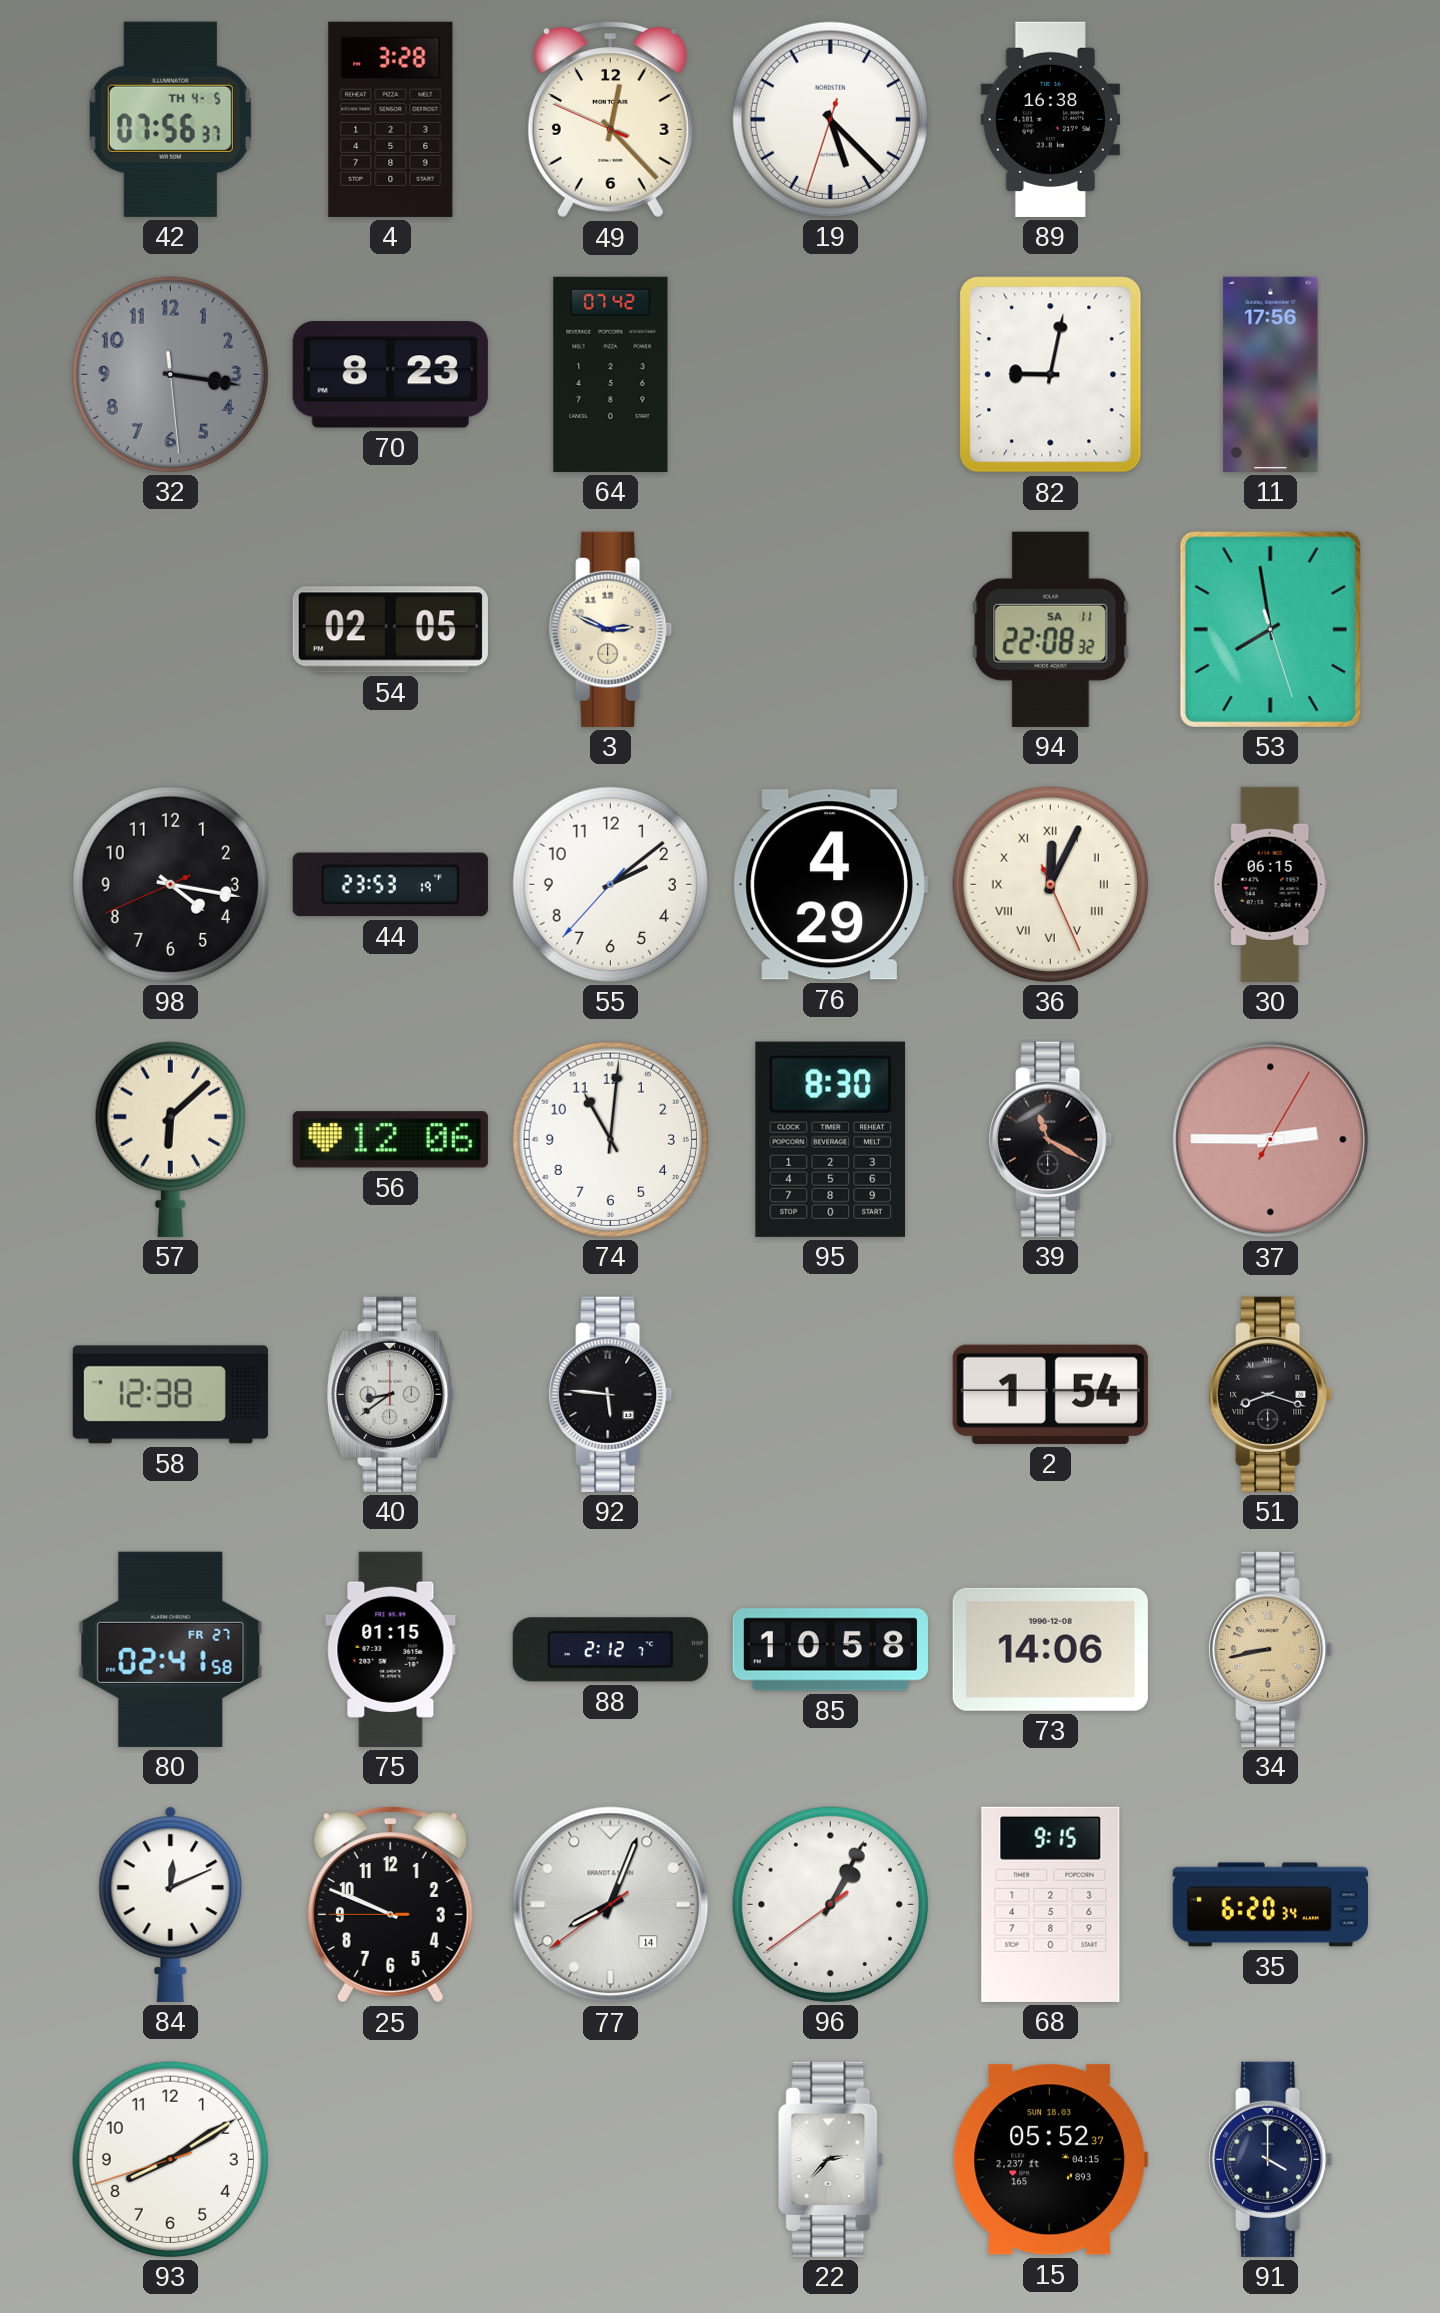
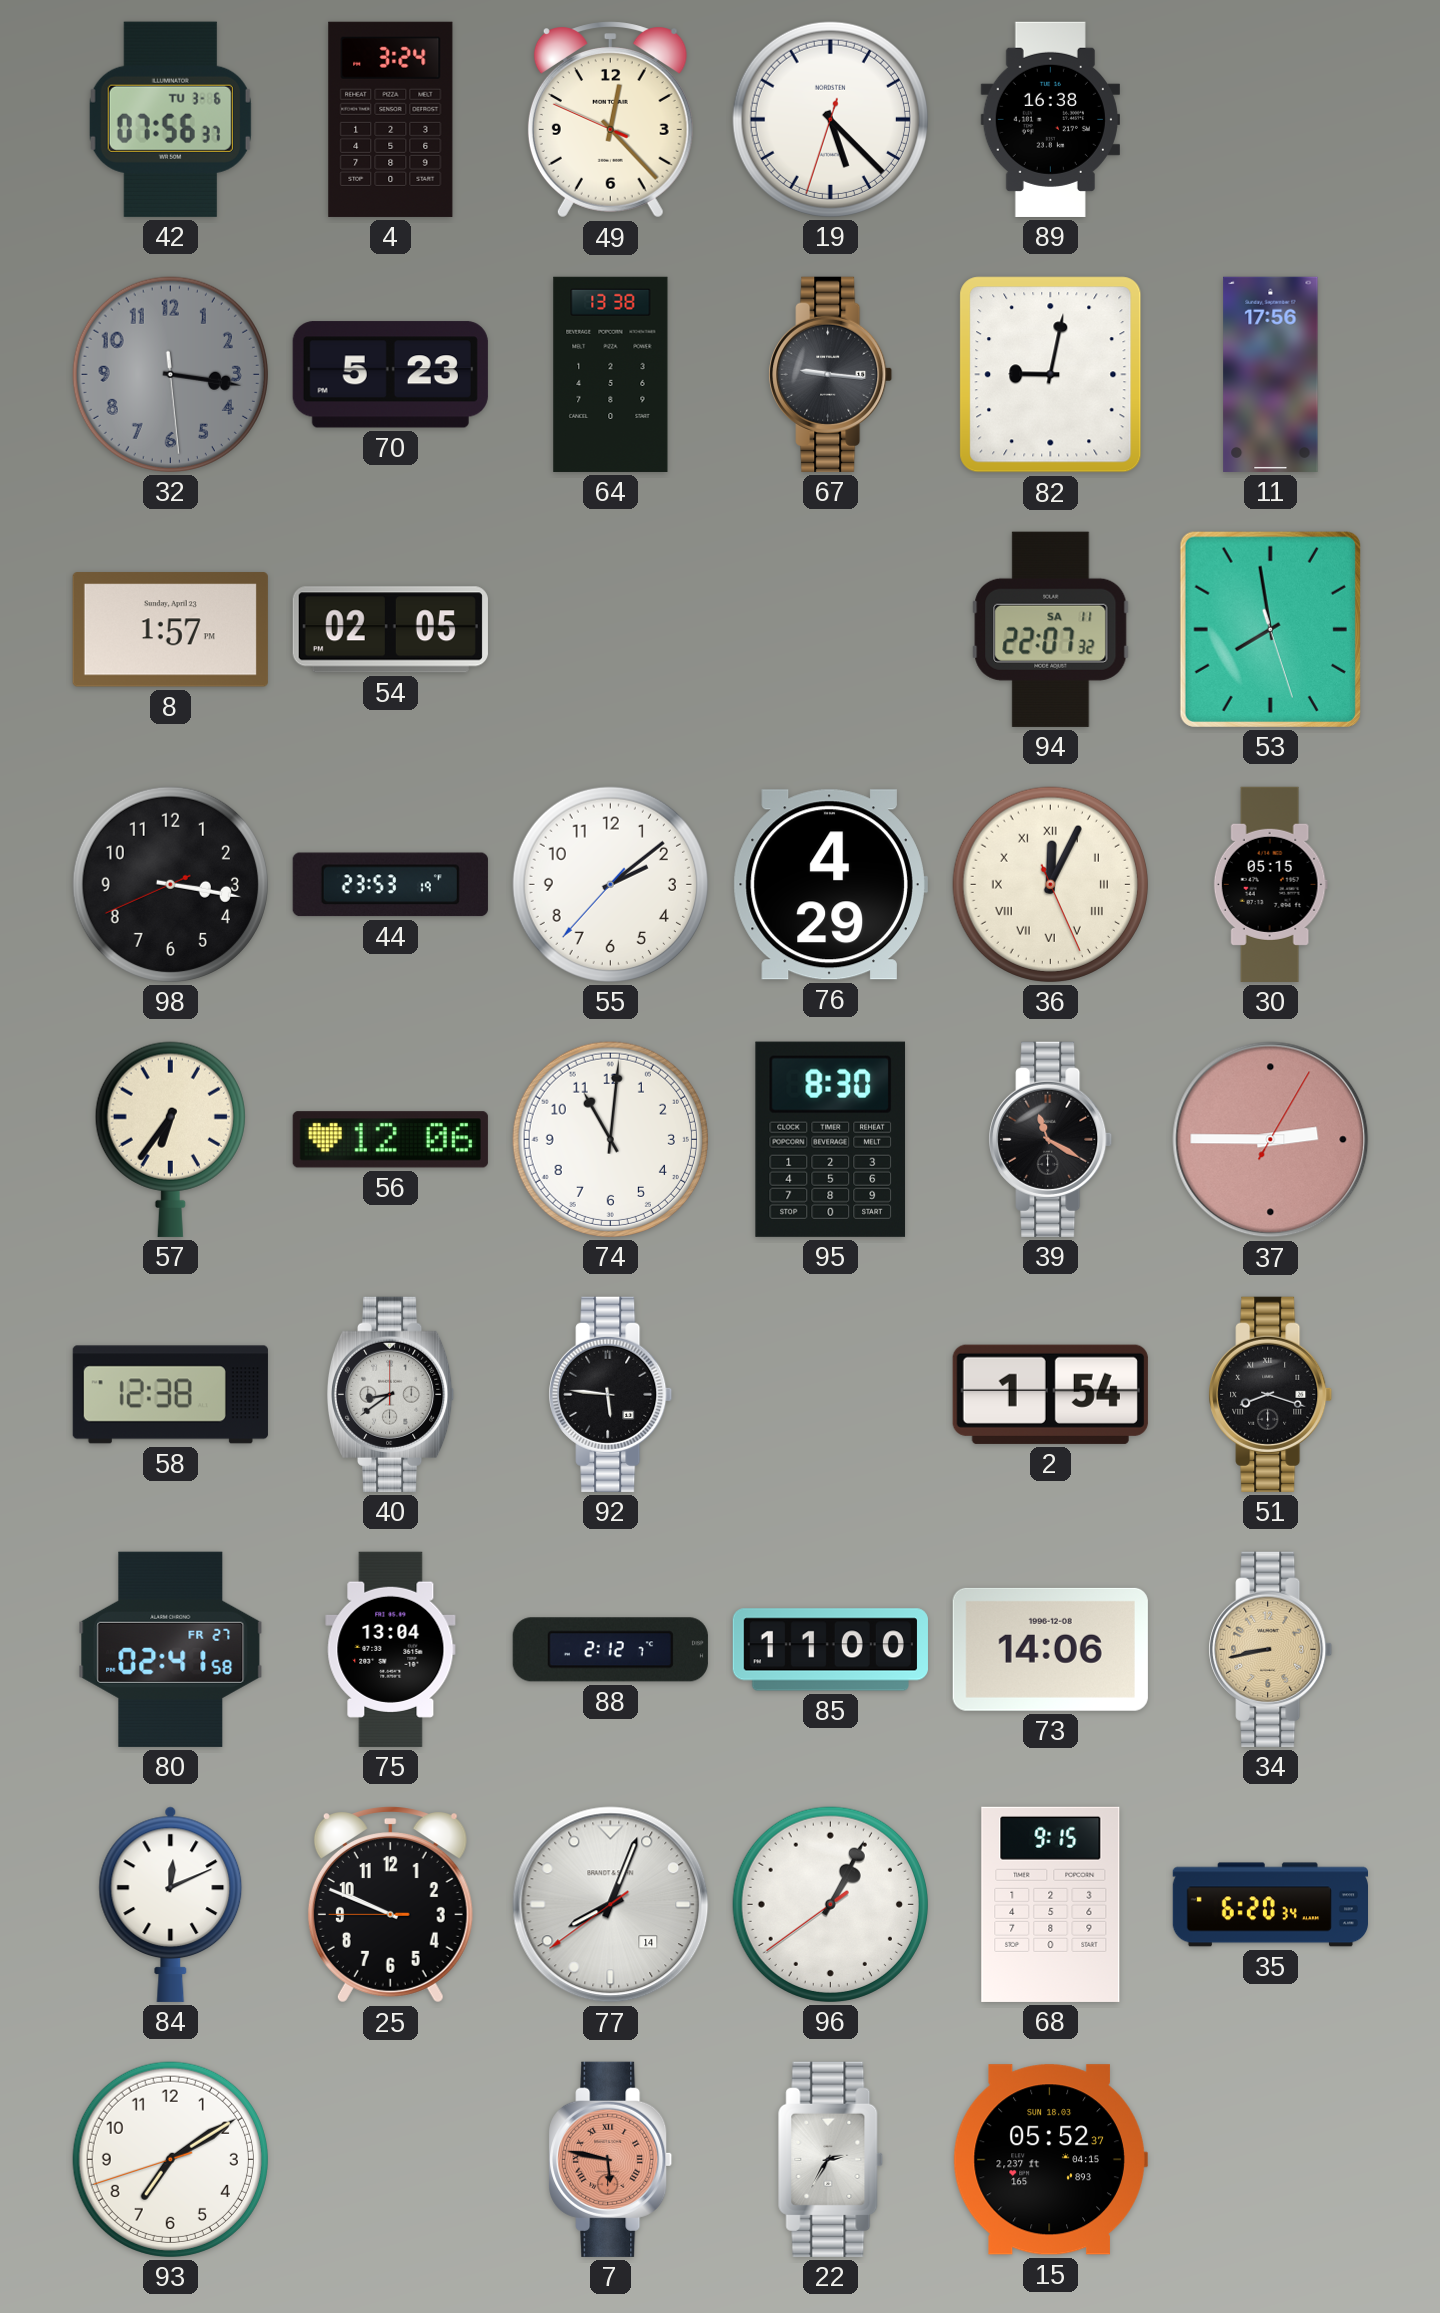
42 date: TH 4-5 -> TU 3-6
4: 3:28 -> 3:24
70: 8:23 -> 5:23
64: 07:42 -> 13:38
67: none -> 9:16
8: none -> 1:57
3: 2:49 -> none
94: 22:08 -> 22:07
98: 4:16 -> 3:16
30: 06:15 -> 05:15
57: 6:08 -> 6:36
75: 01:15 -> 13:04
85: 10:58 -> 11:00
93: 8:09 -> 7:09
7: none -> 5:47
22: 2:37 -> 2:35
91: 4:00 -> none
